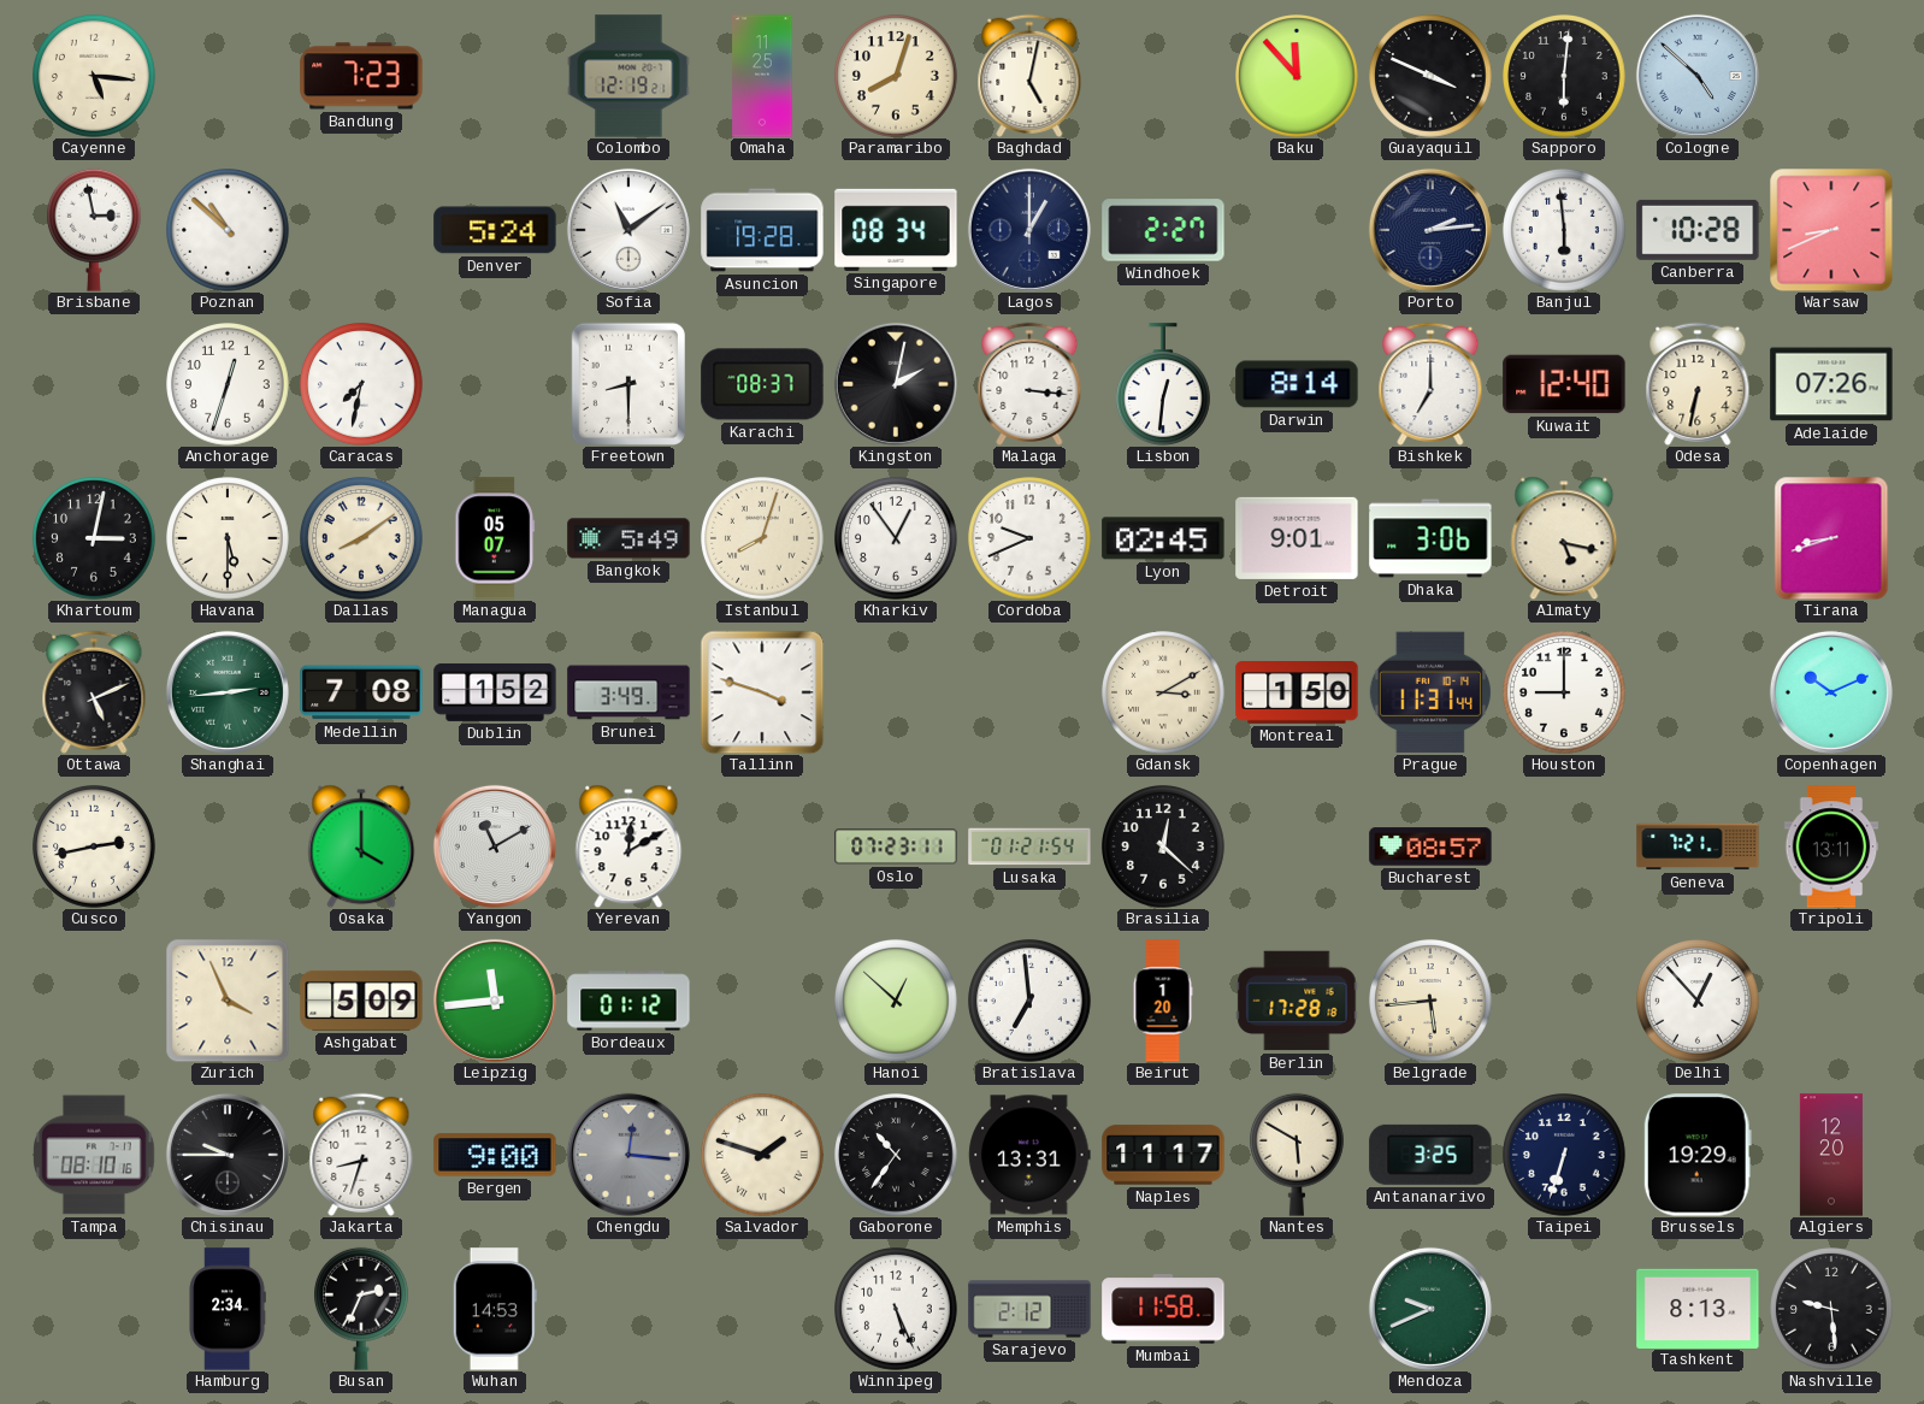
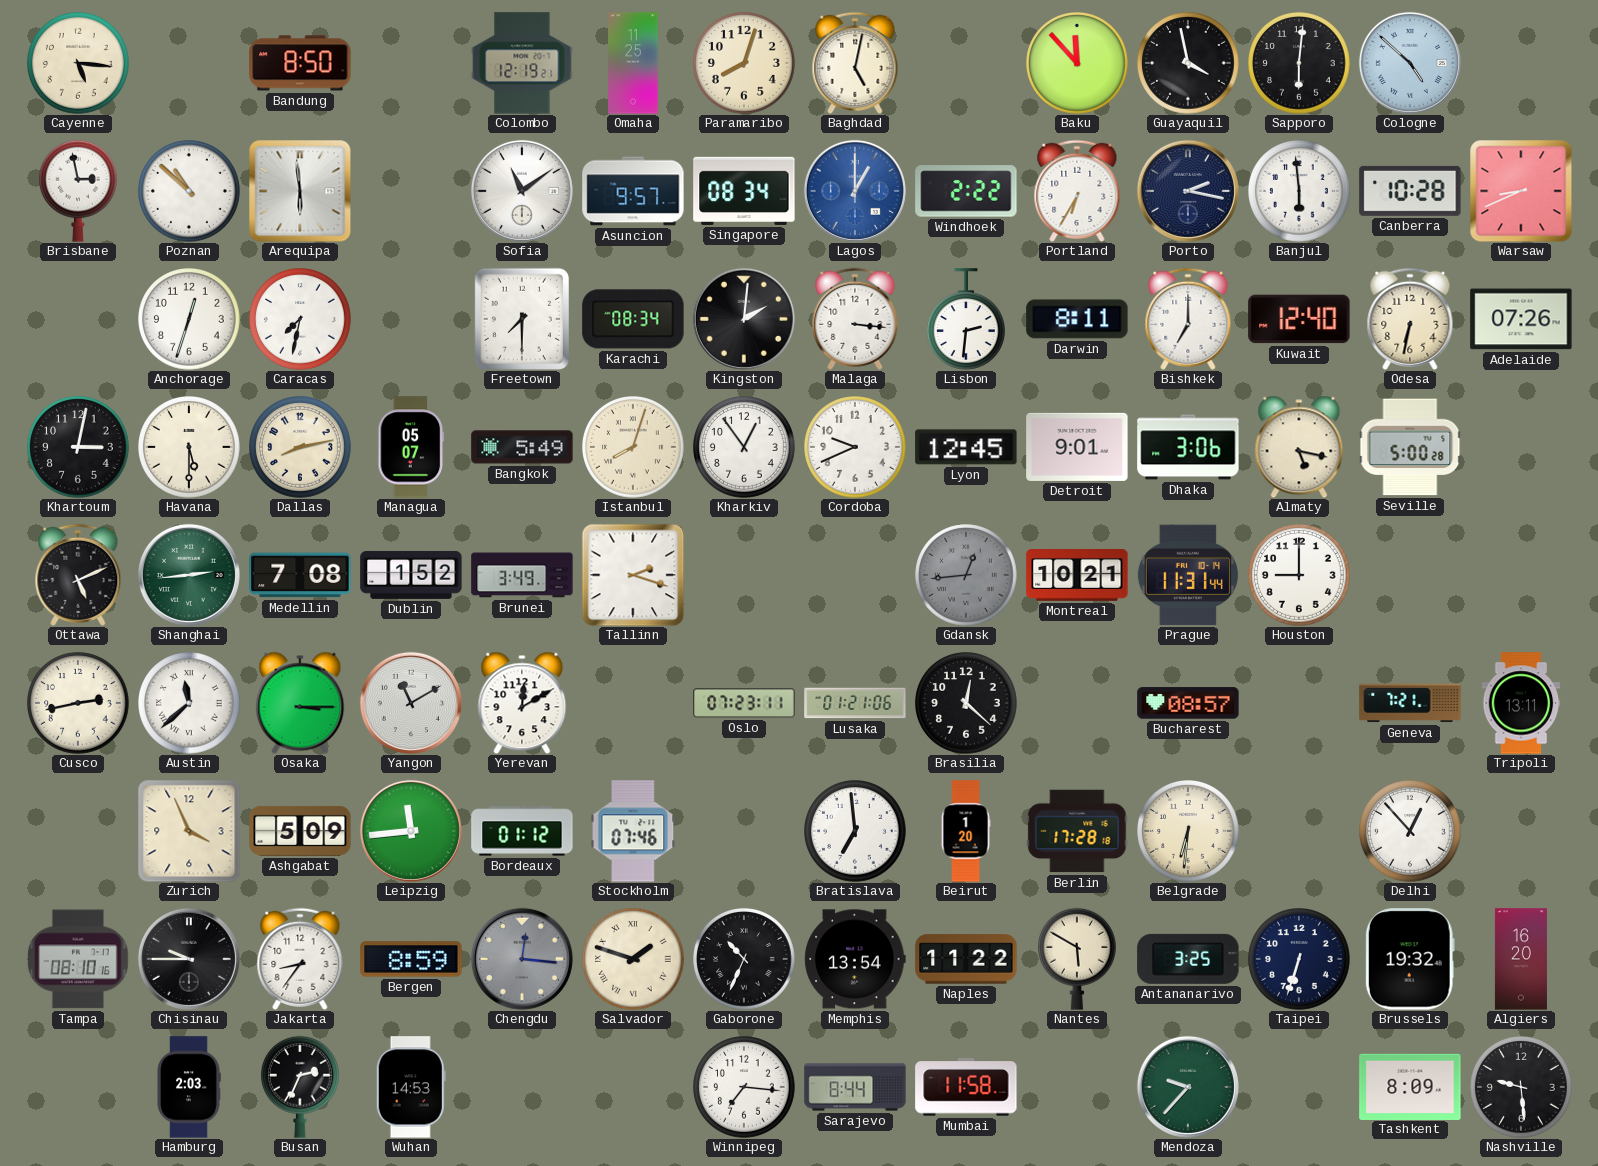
Bandung: 7:23 -> 8:50
Guayaquil: 3:49 -> 3:58
Arequipa: none -> 5:59
Denver: 5:24 -> none
Asuncion: 19:28 -> 9:57
Lagos dial: navy -> blue
Windhoek: 2:27 -> 2:22
Portland: none -> 6:35
Porto: 2:14 -> 2:17
Freetown: 8:30 -> 7:30
Karachi: 08:37 -> 08:34
Kingston: 2:02 -> 2:01
Lisbon: 12:31 -> 2:31
Darwin: 8:14 -> 8:11
Dallas: 8:09 -> 8:13
Lyon: 02:45 -> 12:45
Seville: none -> 5:00
Tirana: 8:42 -> none
Tallinn: 3:48 -> 2:18
Gdansk: 3:10 -> 12:44
Gdansk dial: cream -> grey
Montreal: 1:50 -> 10:21
Copenhagen: 10:11 -> none
Austin: none -> 11:38
Osaka: 4:00 -> 3:15
Lusaka: 01:21:54 -> 01:21:06
Stockholm: none -> 07:46
Hanoi: 12:52 -> none
Belgrade: 5:44 -> 6:31
Jakarta: 8:33 -> 8:36
Bergen: 9:00 -> 8:59
Gaborone: 10:36 -> 10:34
Memphis: 13:31 -> 13:54
Naples: 11:17 -> 11:22
Brussels: 19:29 -> 19:32
Algiers: 12:20 -> 16:20
Hamburg: 2:34 -> 2:03
Winnipeg: 5:26 -> 7:16
Sarajevo: 2:12 -> 8:44
Mendoza: 9:41 -> 9:37
Tashkent: 8:13 -> 8:09
